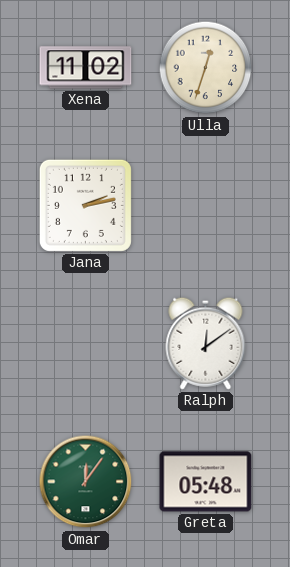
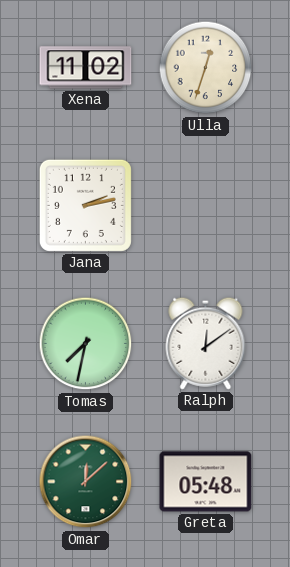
Tomas: none -> 7:32
Omar: 12:06 -> 12:08
